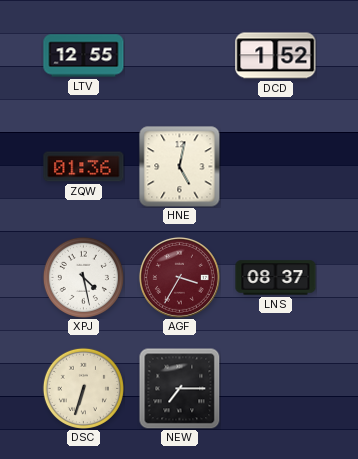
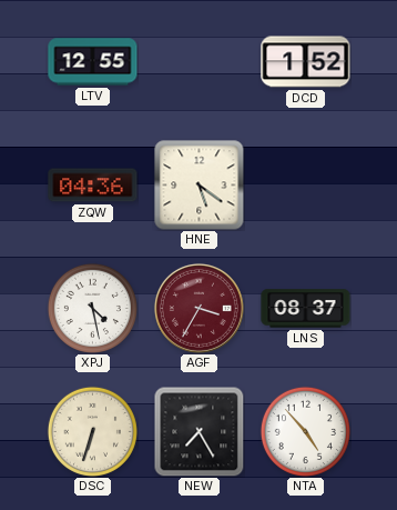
ZQW: 01:36 -> 04:36
HNE: 5:02 -> 5:21
NEW: 7:15 -> 7:25
NTA: none -> 4:53
